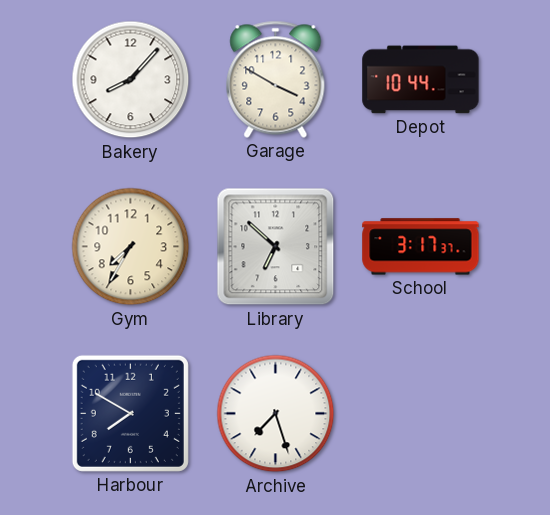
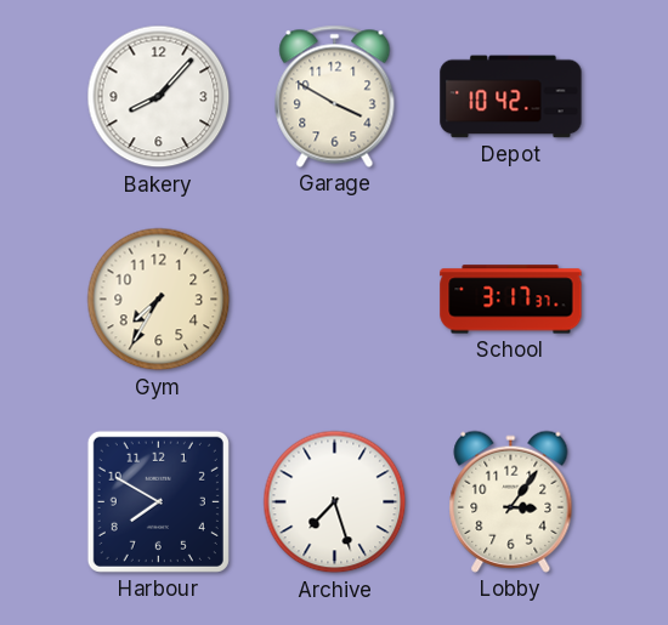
Depot: 10:44 -> 10:42
Library: 6:52 -> none
Lobby: none -> 3:06
